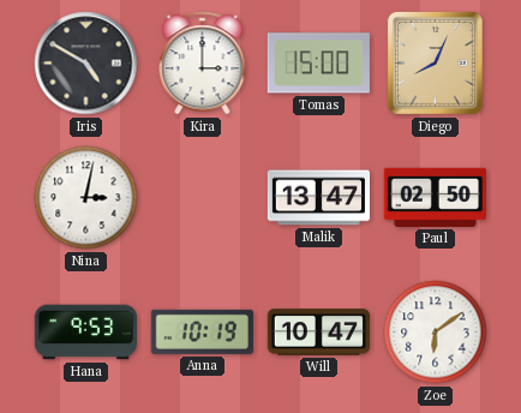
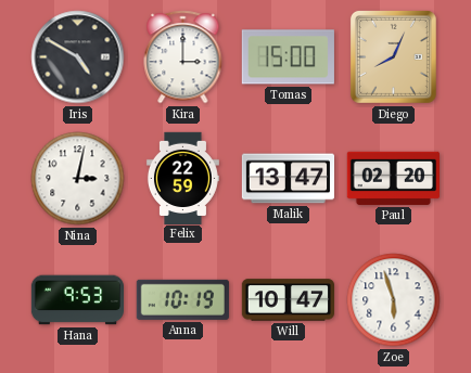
Felix: none -> 22:59
Paul: 02:50 -> 02:20
Zoe: 6:09 -> 5:57
